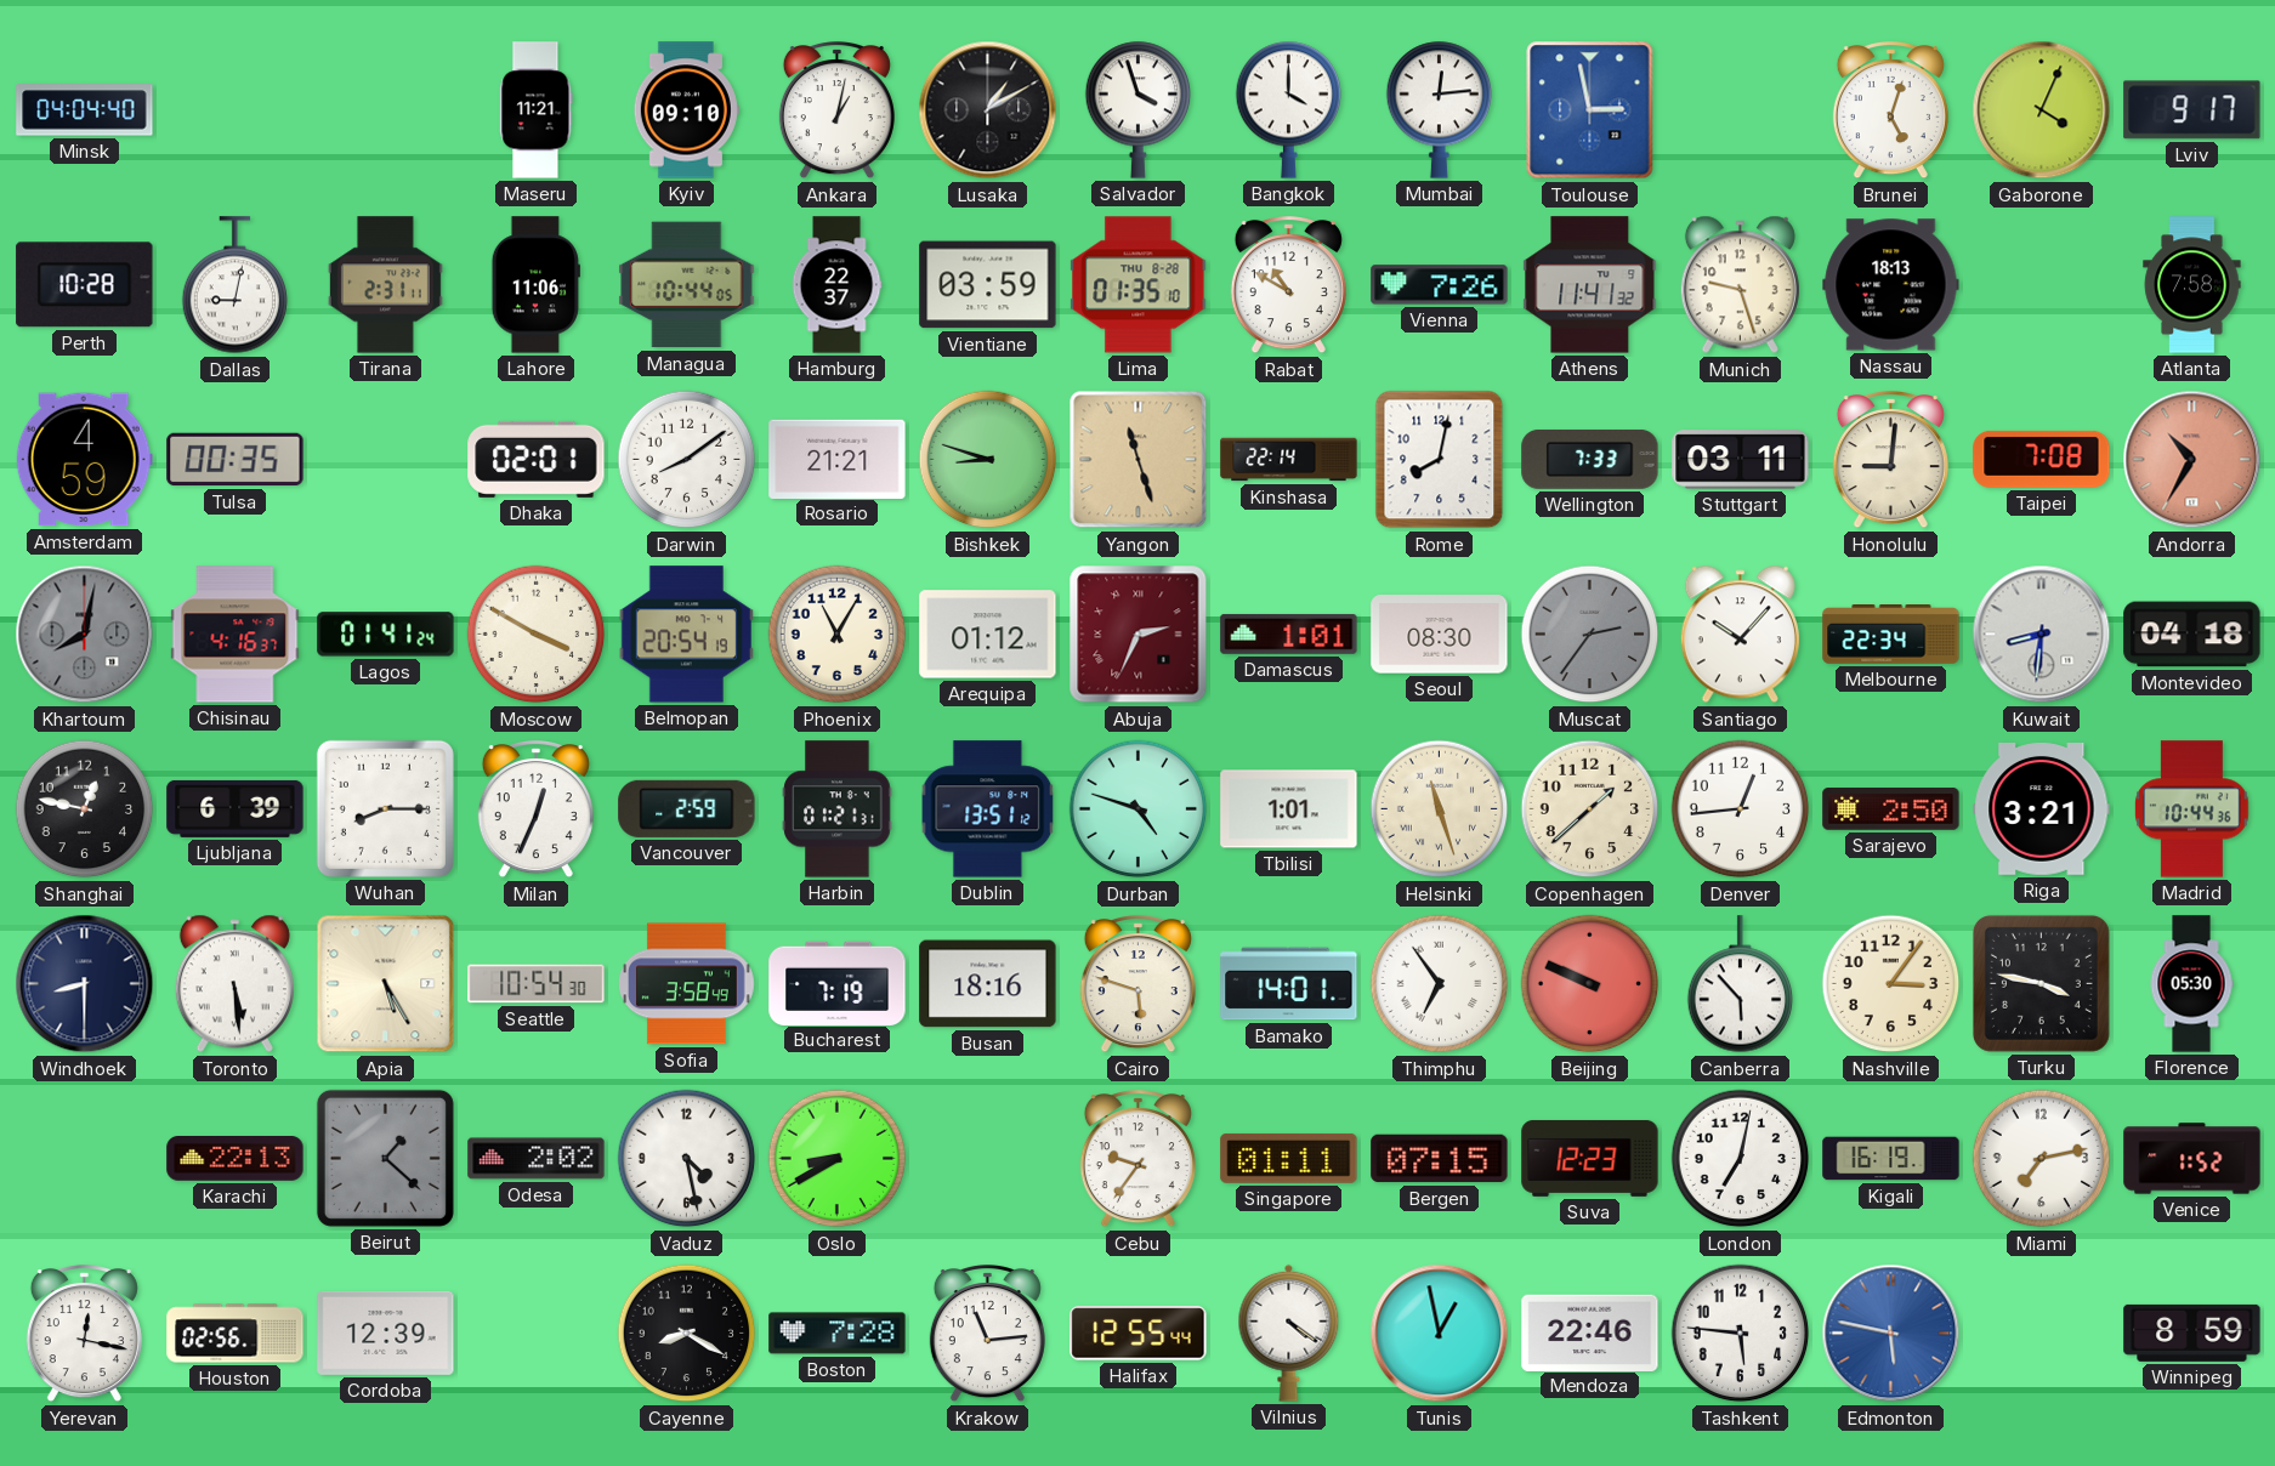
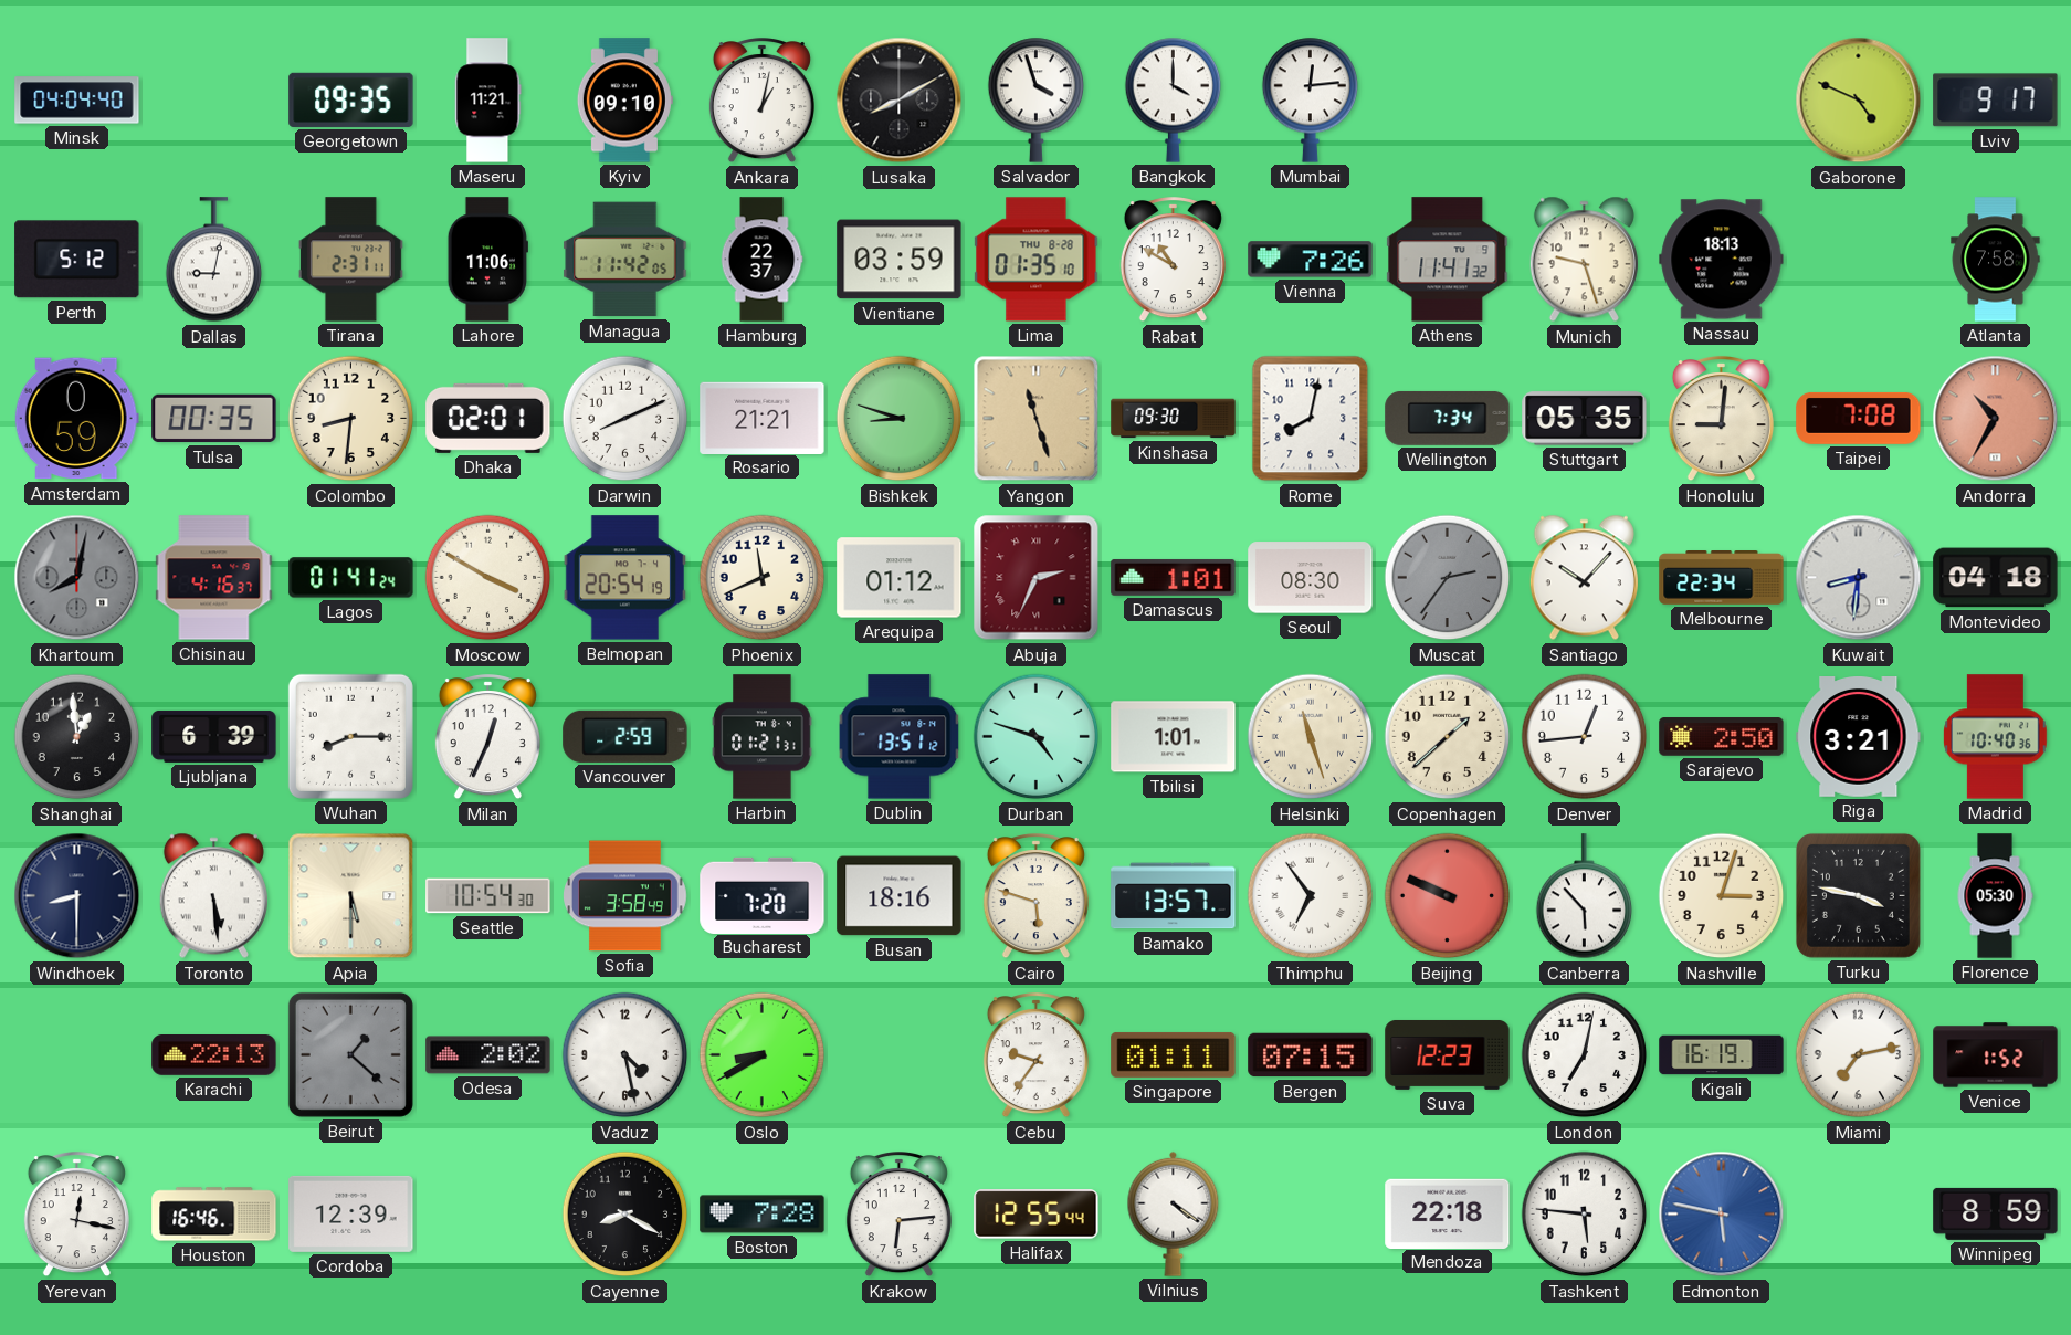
Georgetown: none -> 09:35
Lusaka: 1:10 -> 8:10
Toulouse: 2:58 -> none
Brunei: 5:03 -> none
Gaborone: 4:04 -> 4:49
Perth: 10:28 -> 5:12
Managua: 10:44 -> 11:42
Amsterdam: 4:59 -> 0:59
Colombo: none -> 8:31
Darwin: 8:09 -> 8:11
Kinshasa: 22:14 -> 09:30
Wellington: 7:33 -> 7:34
Stuttgart: 03:11 -> 05:35
Phoenix: 11:05 -> 11:41
Shanghai: 12:47 -> 12:59
Madrid: 10:44 -> 10:40
Apia: 5:25 -> 5:30
Bucharest: 7:19 -> 7:20
Bamako: 14:01 -> 13:57
Nashville: 3:06 -> 3:03
Houston: 02:56 -> 16:46
Krakow: 11:14 -> 6:14
Tunis: 12:58 -> none
Mendoza: 22:46 -> 22:18
